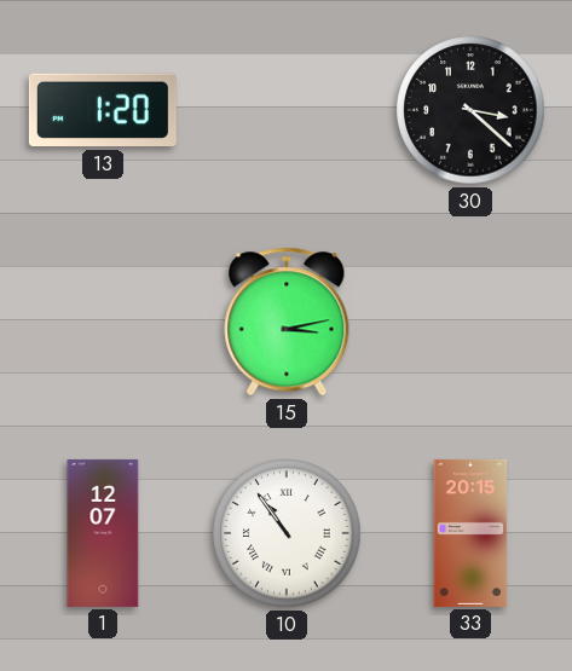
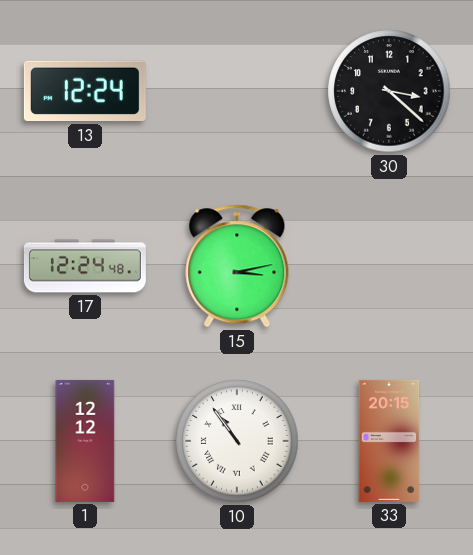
13: 1:20 -> 12:24
17: none -> 12:24
1: 12:07 -> 12:12
